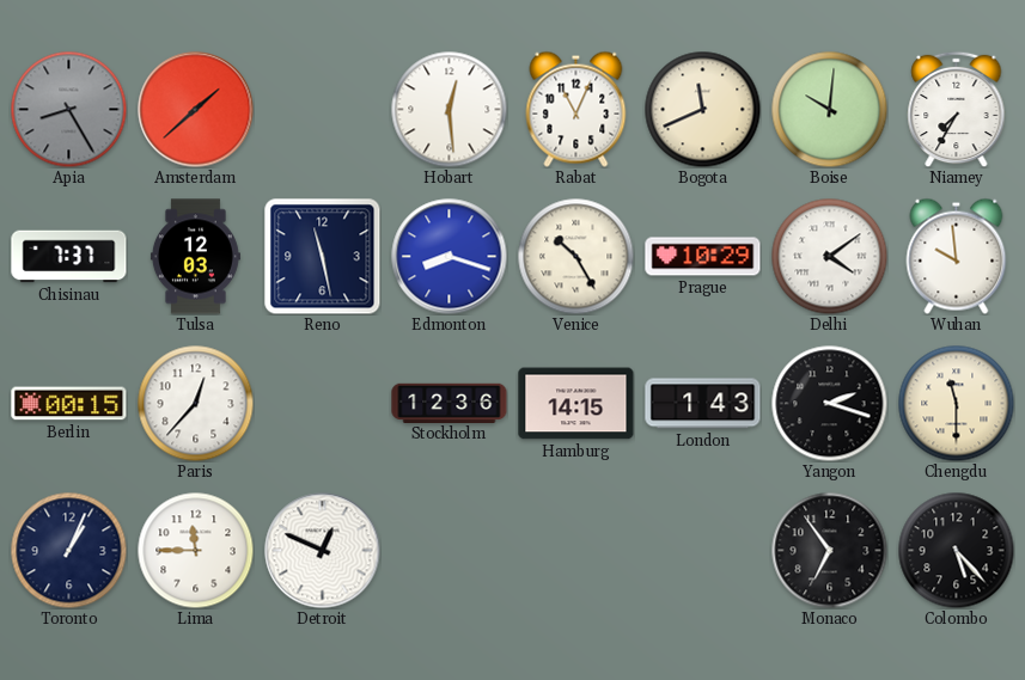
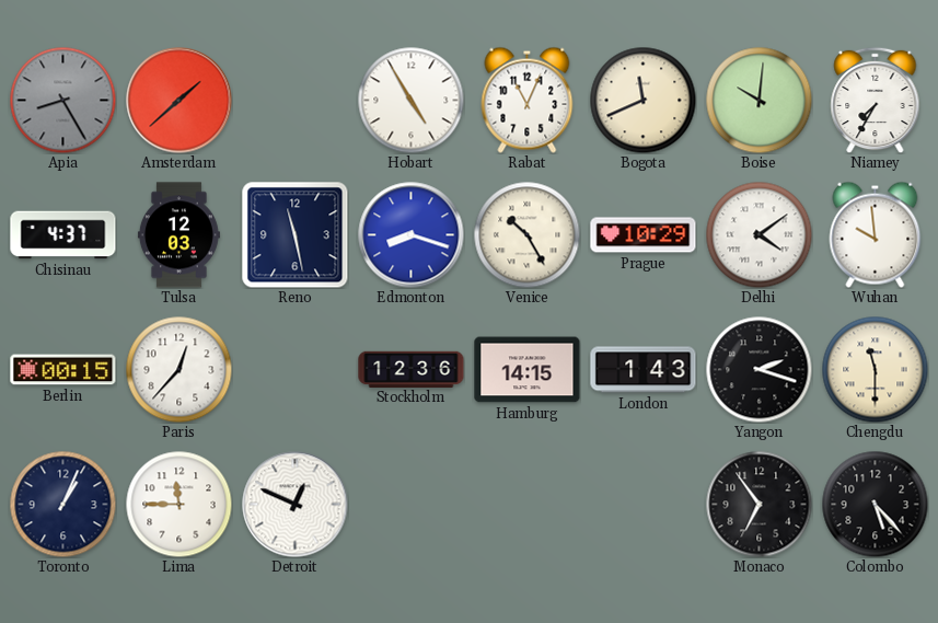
Hobart: 12:29 -> 4:55
Chisinau: 7:37 -> 4:37
